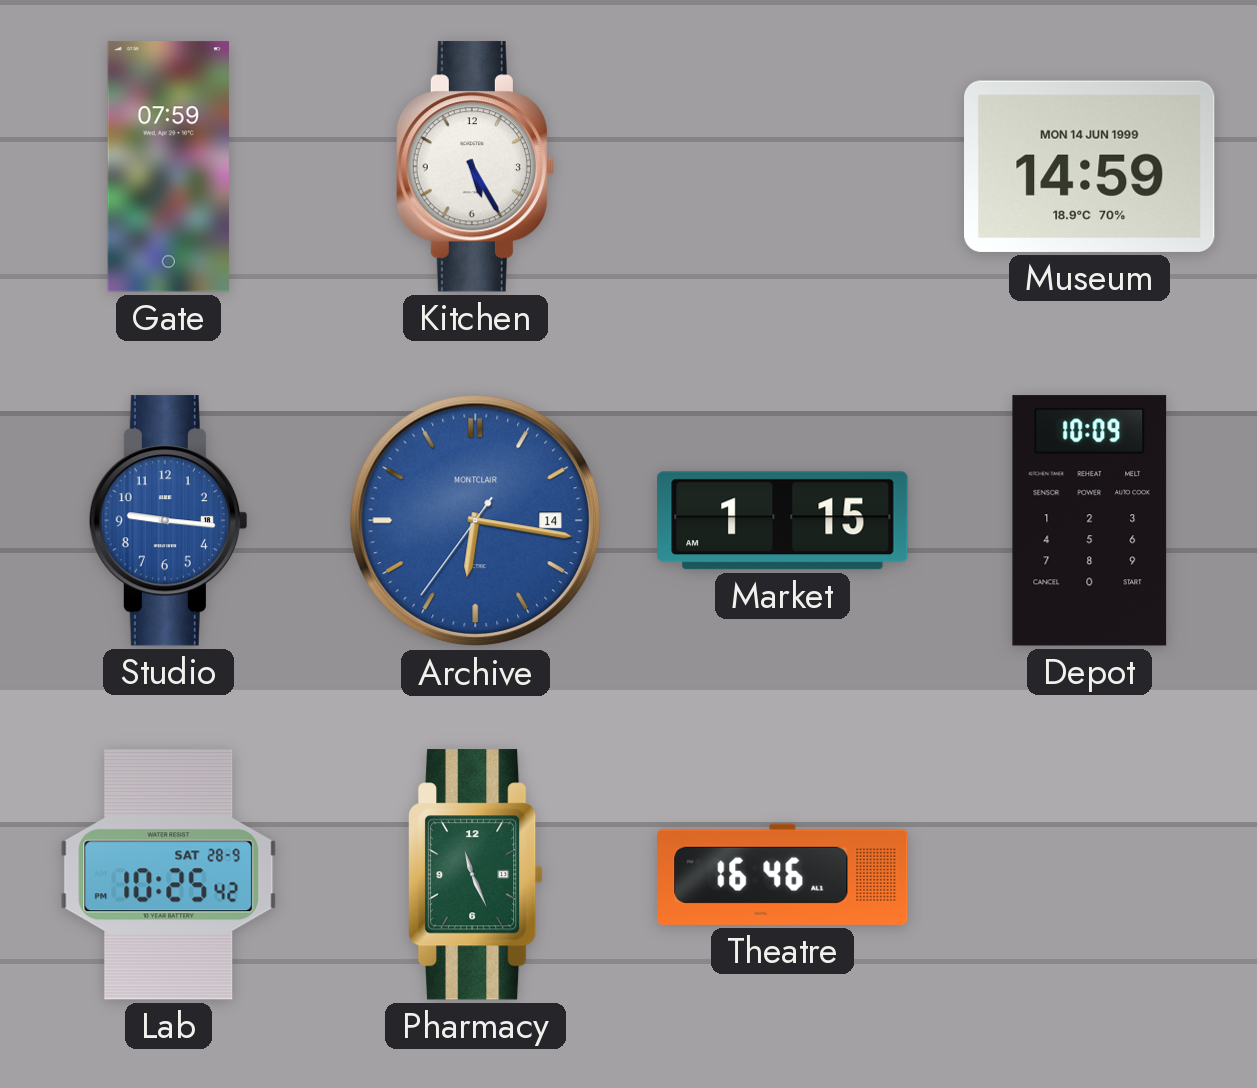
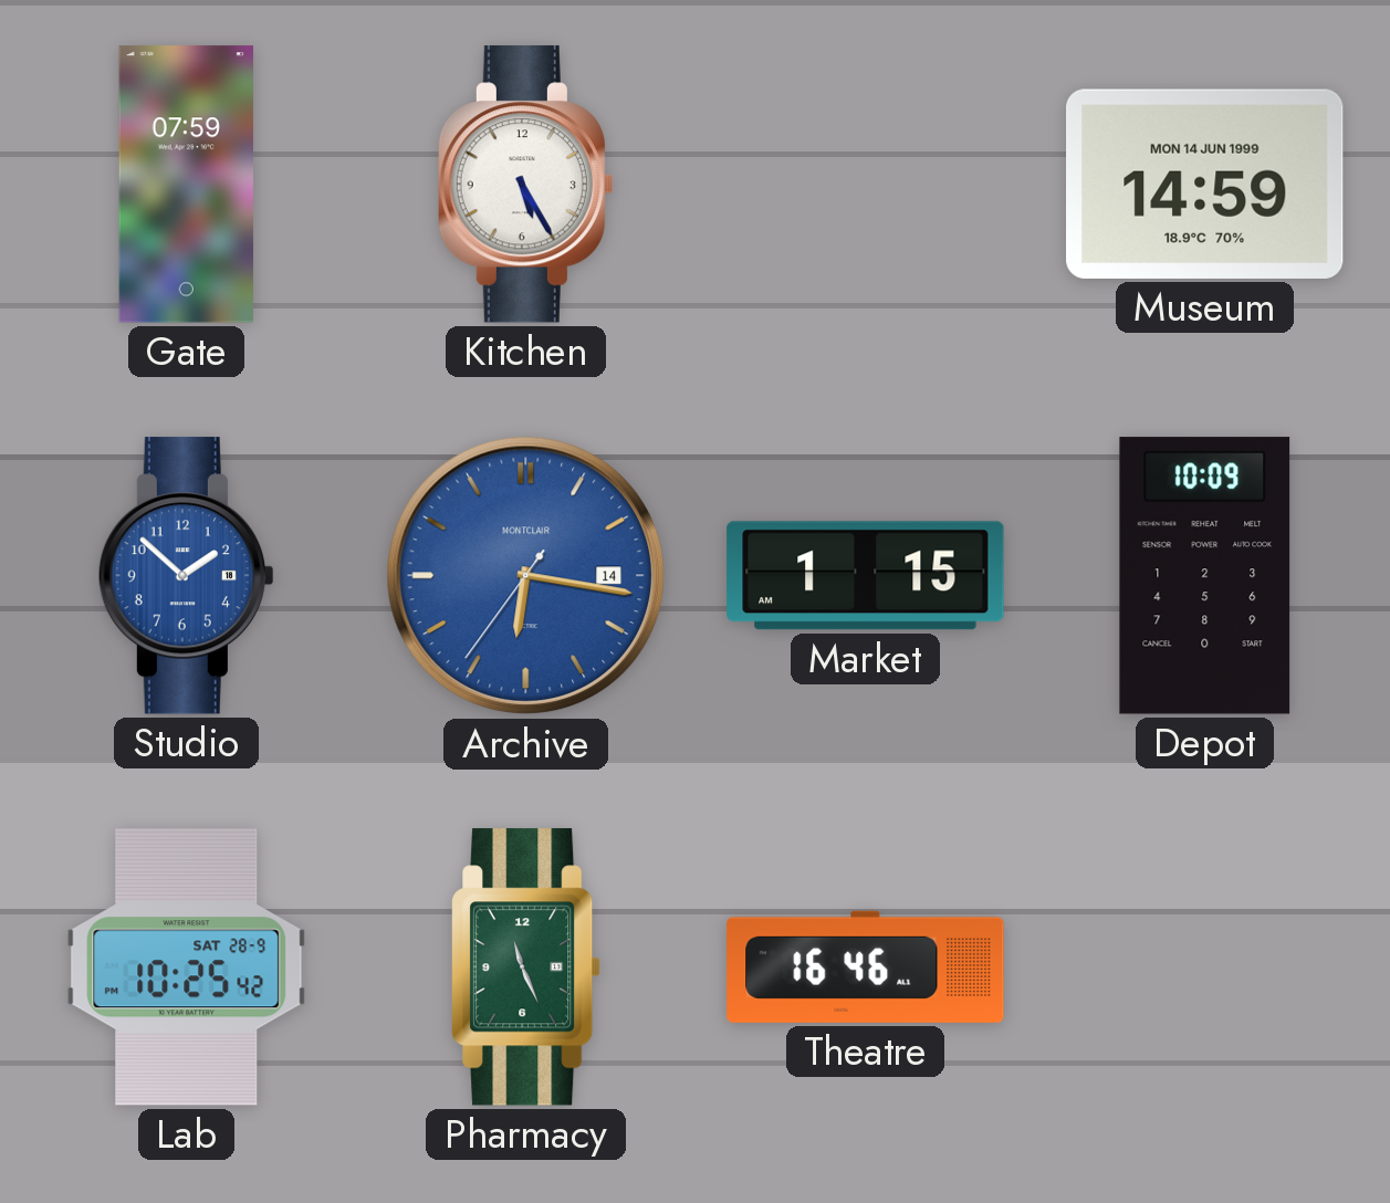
Studio: 9:16 -> 1:52
